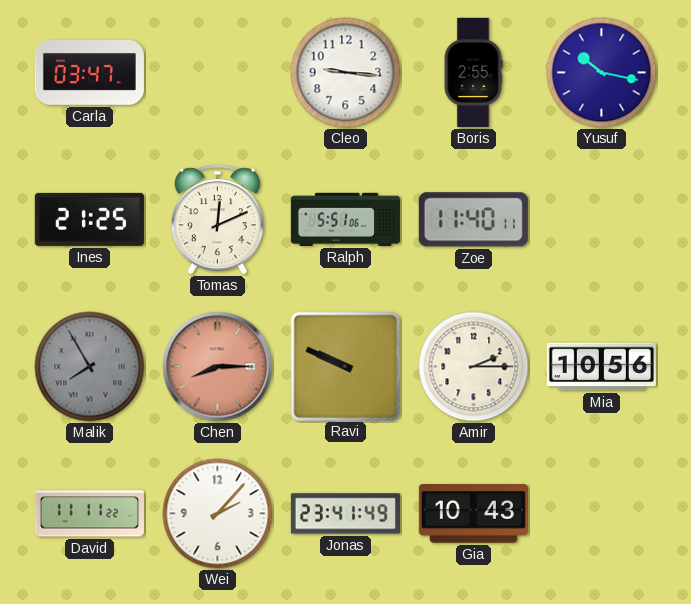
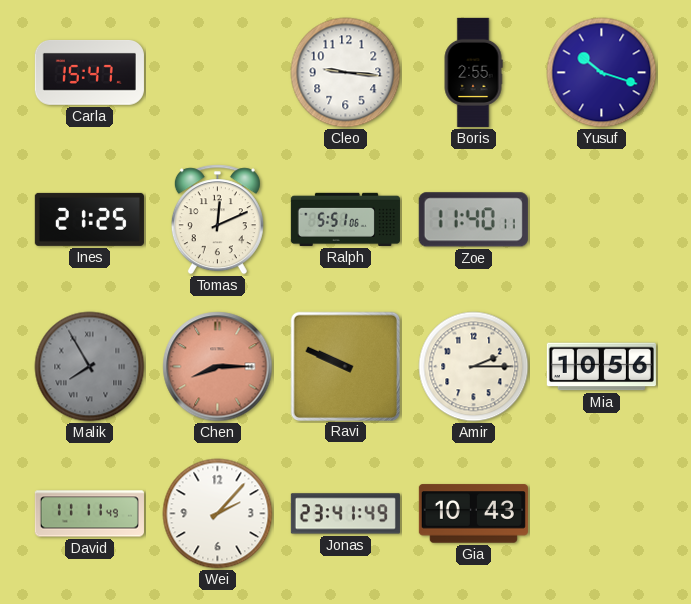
Carla: 03:47 -> 15:47
Yusuf: 10:17 -> 10:18
David: 11:11:22 -> 11:11:49
